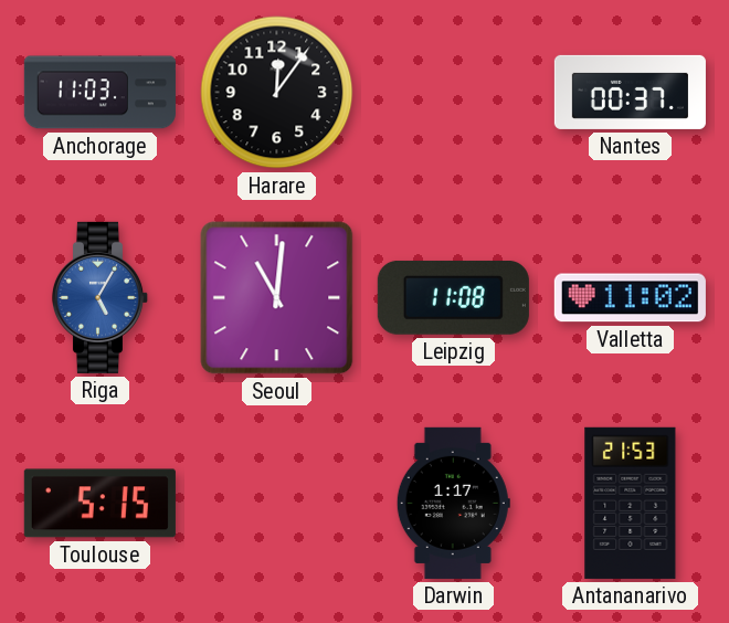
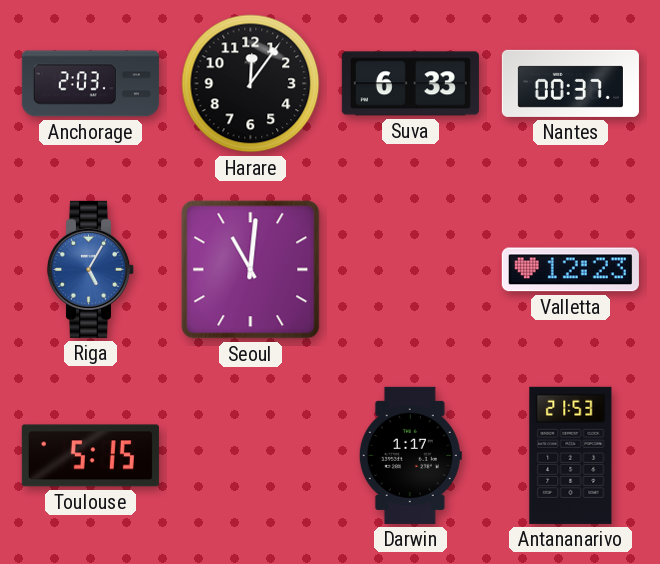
Anchorage: 11:03 -> 2:03
Suva: none -> 6:33
Leipzig: 11:08 -> none
Valletta: 11:02 -> 12:23
